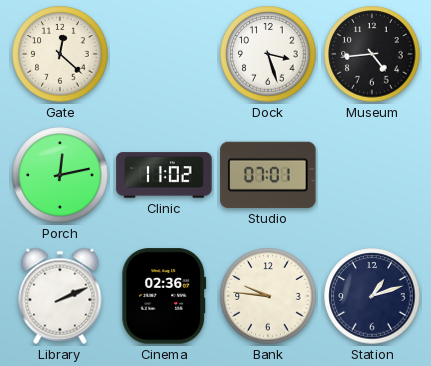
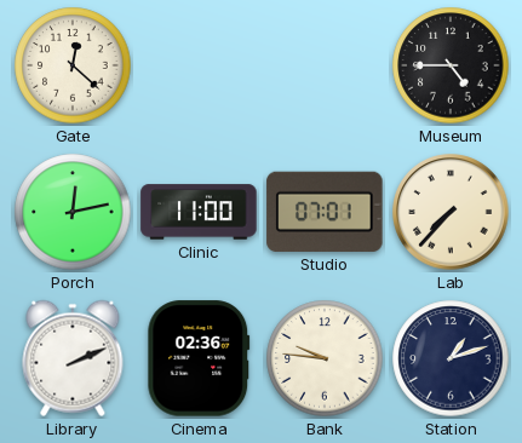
Dock: 3:27 -> none
Museum: 4:44 -> 4:45
Clinic: 11:02 -> 11:00
Lab: none -> 7:37
